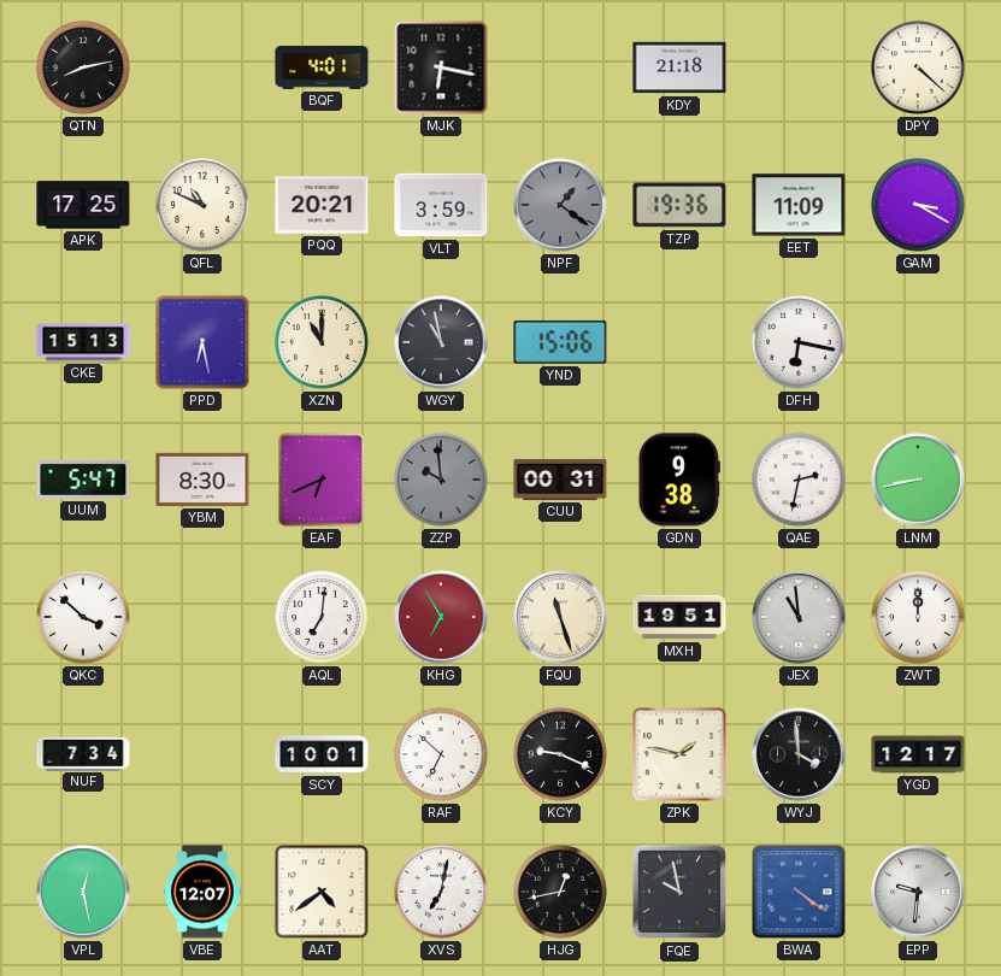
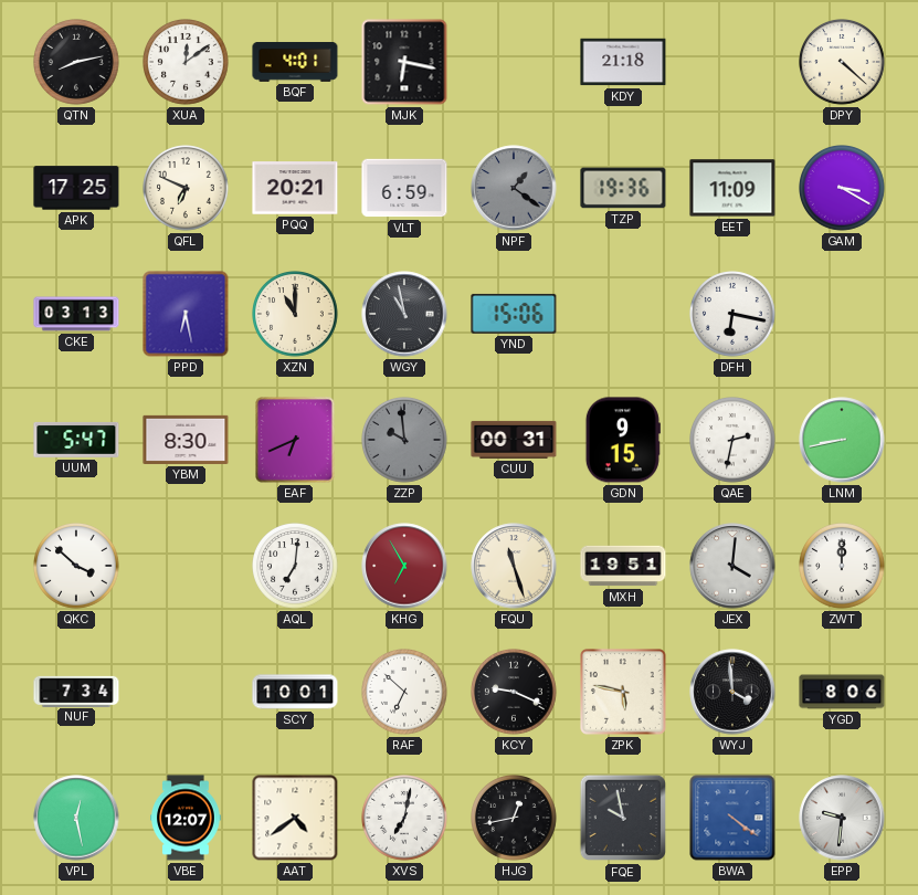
XUA: none -> 12:09
QFL: 10:49 -> 6:49
VLT: 3:59 -> 6:59
CKE: 15:13 -> 03:13
GDN: 9:38 -> 9:15
JEX: 10:59 -> 4:01
ZPK: 1:47 -> 5:47
YGD: 12:17 -> 8:06
